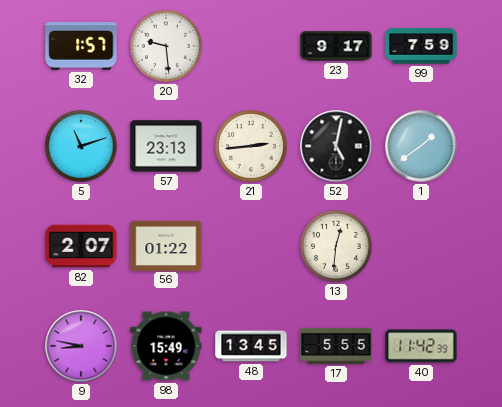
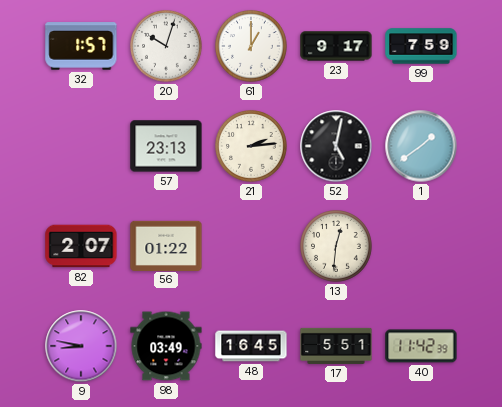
20: 9:29 -> 10:03
61: none -> 1:00
5: 11:12 -> none
21: 2:44 -> 2:14
98: 15:49 -> 03:49
48: 13:45 -> 16:45
17: 5:55 -> 5:51
